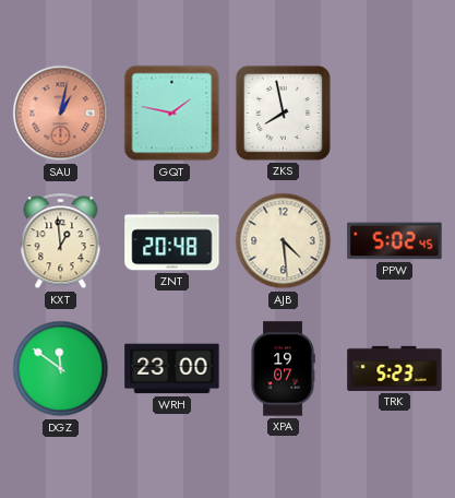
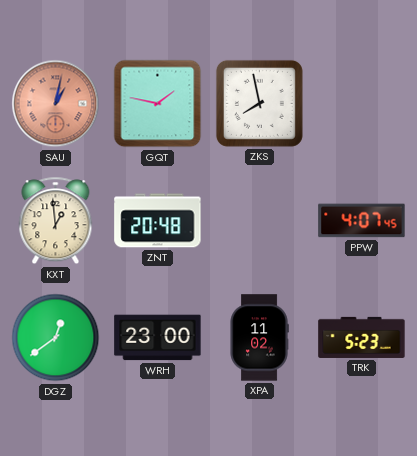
AJB: 4:29 -> none
PPW: 5:02 -> 4:07
DGZ: 11:51 -> 12:39
XPA: 19:07 -> 11:02
